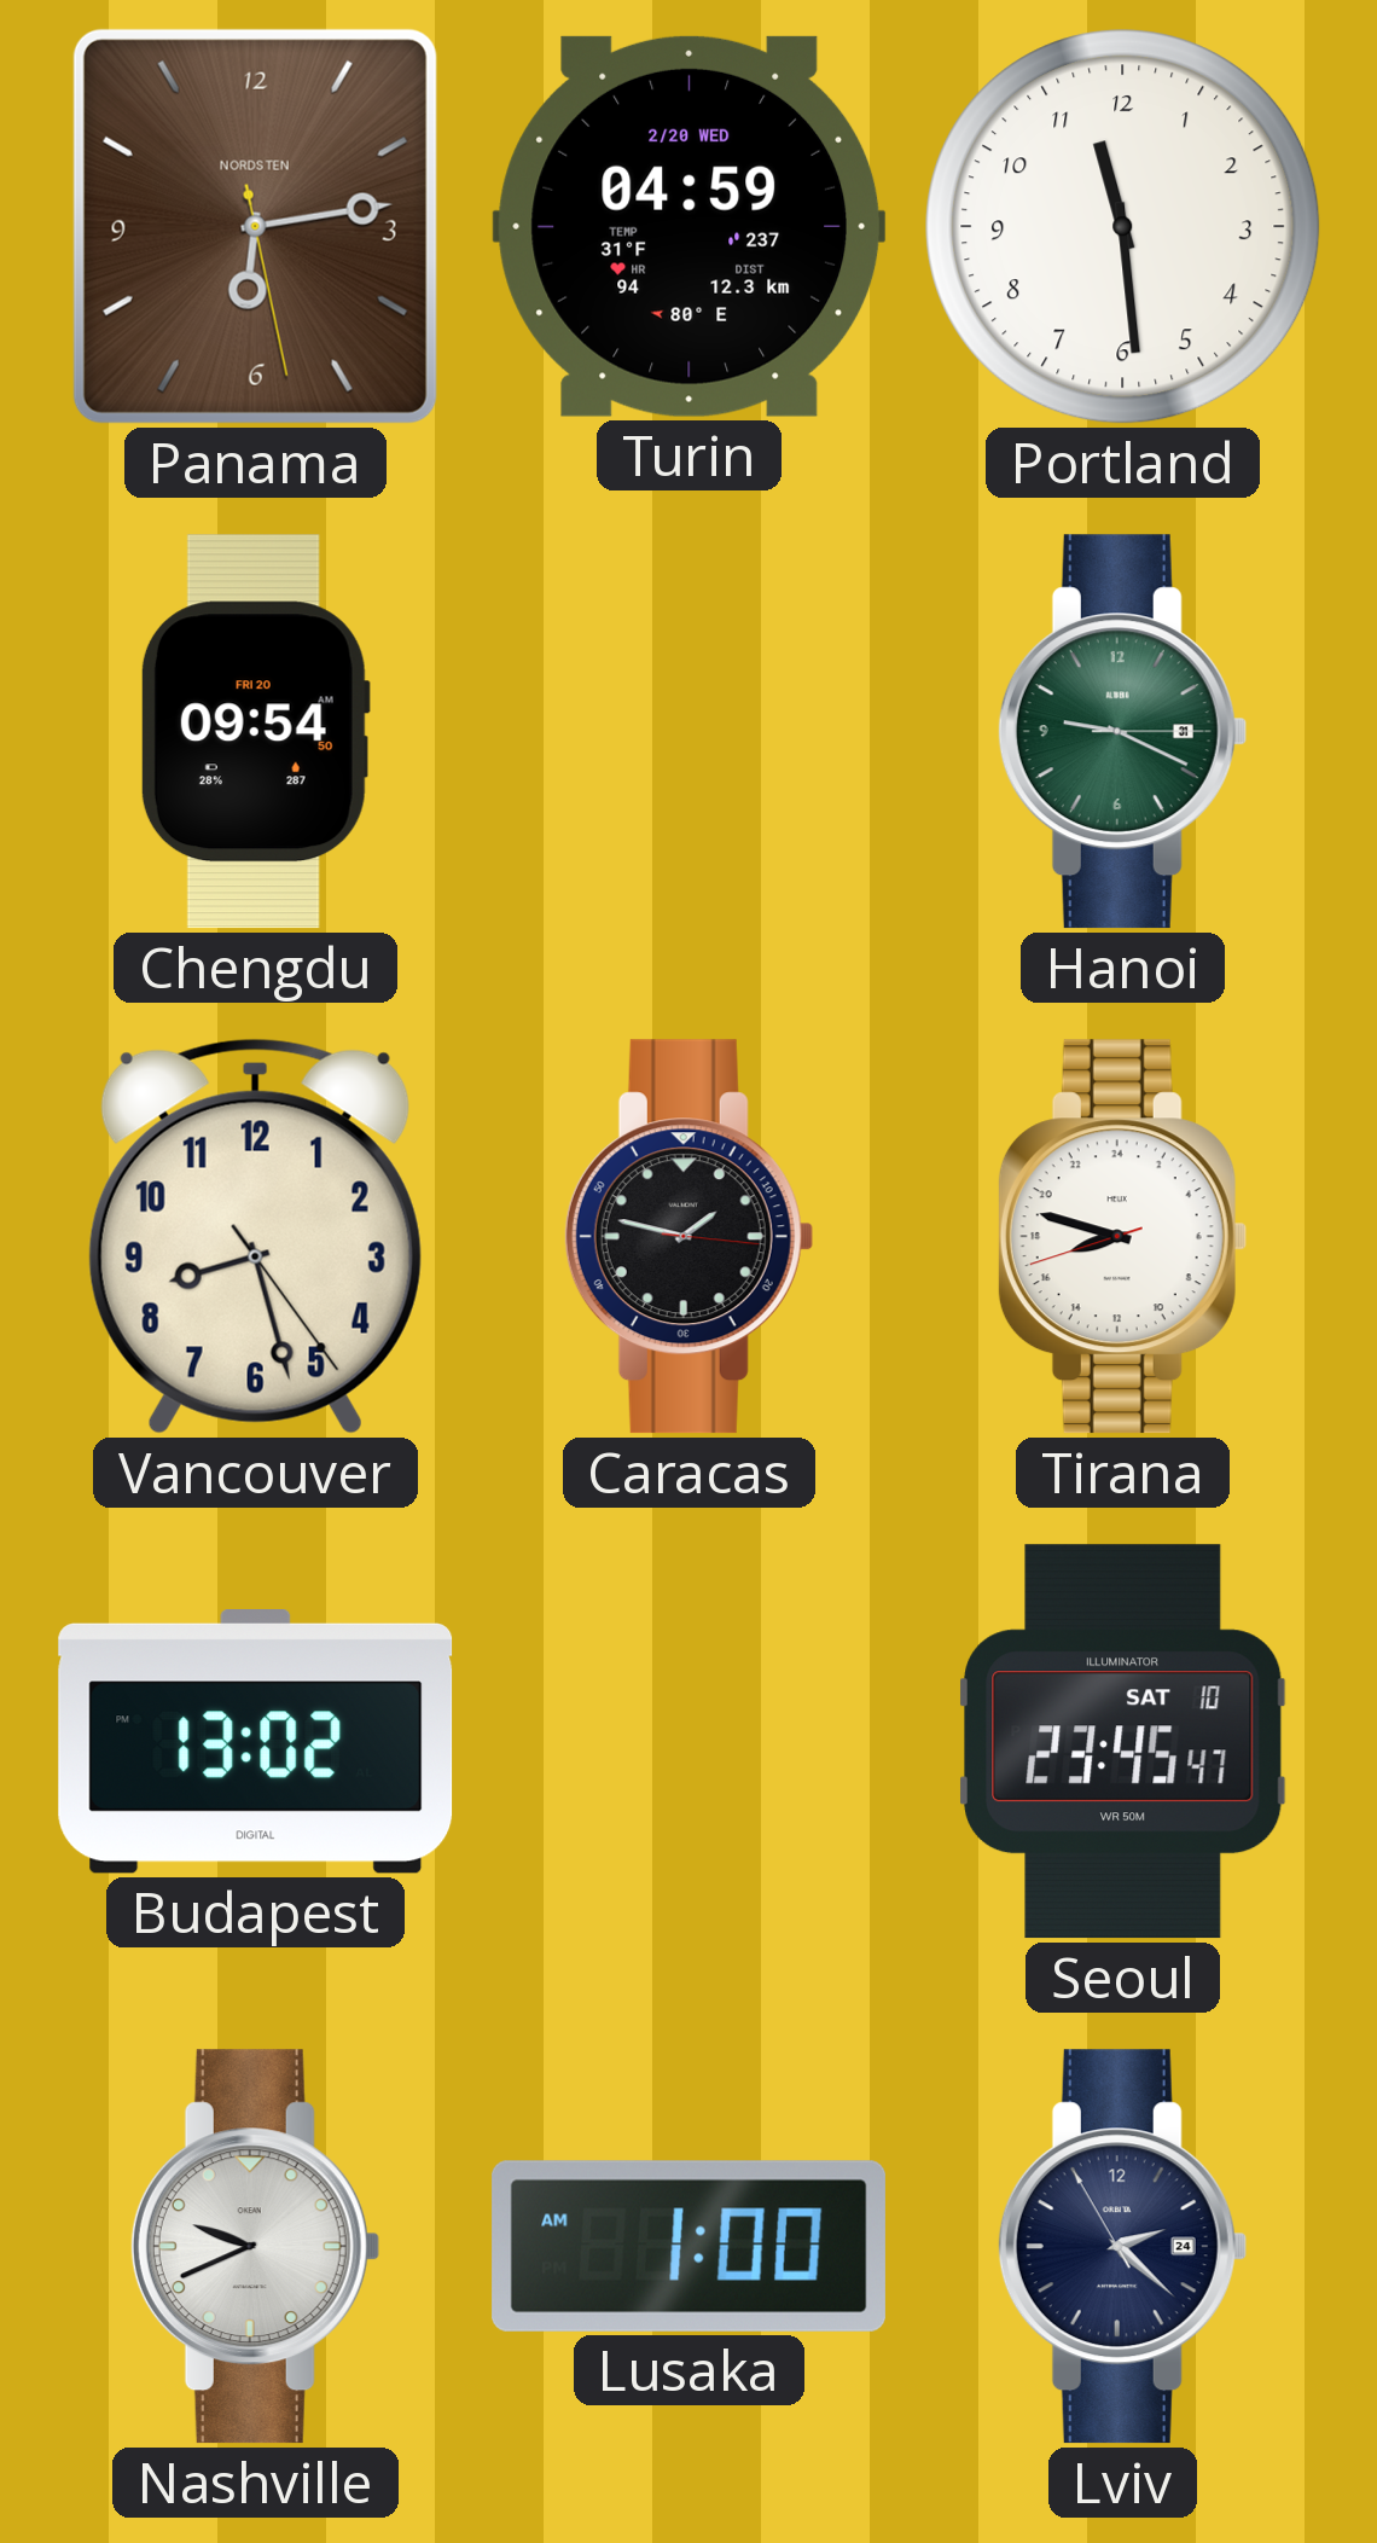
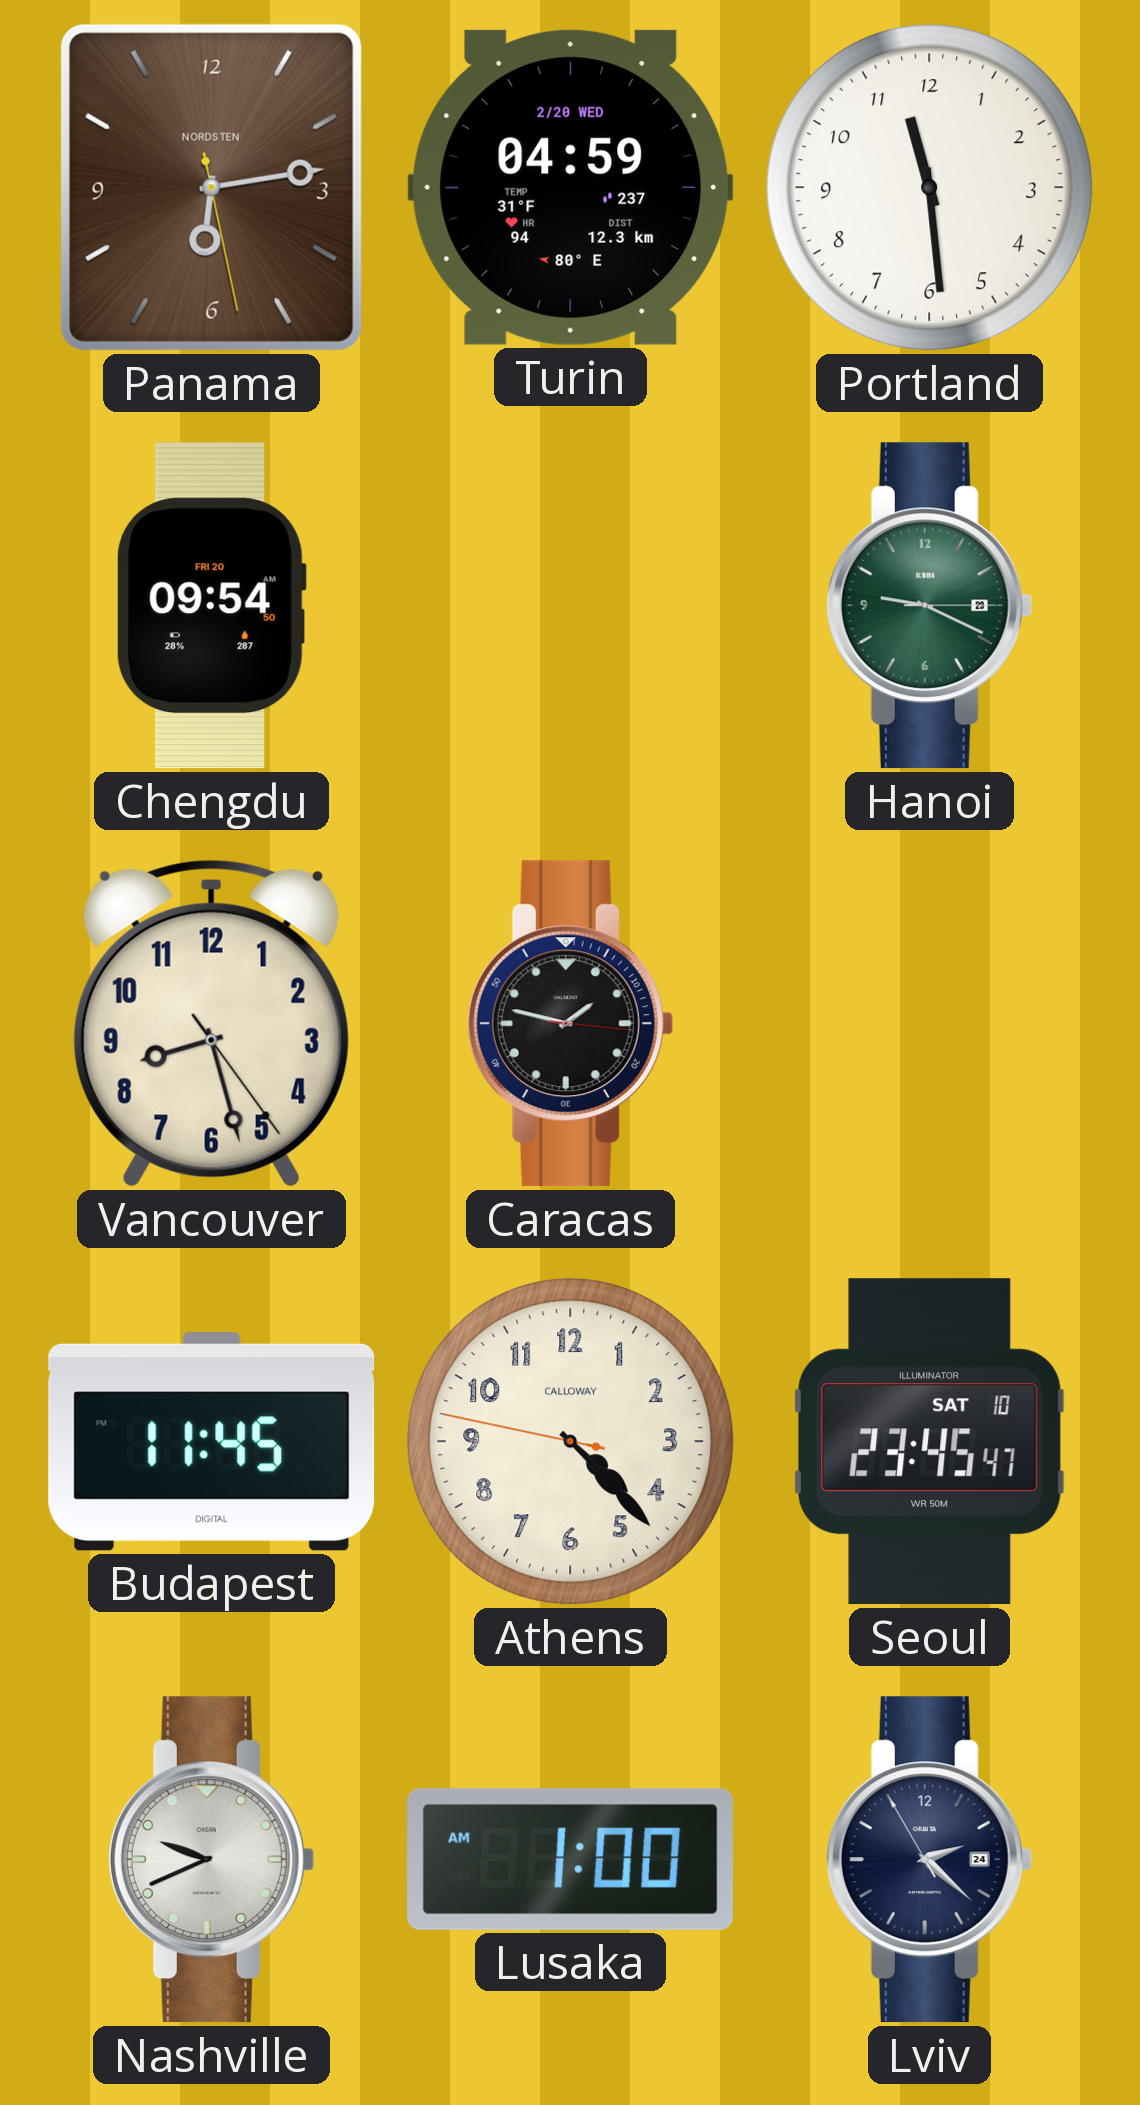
Hanoi date: 31 -> 29
Tirana: 16:47 -> none
Budapest: 13:02 -> 11:45
Athens: none -> 4:22
